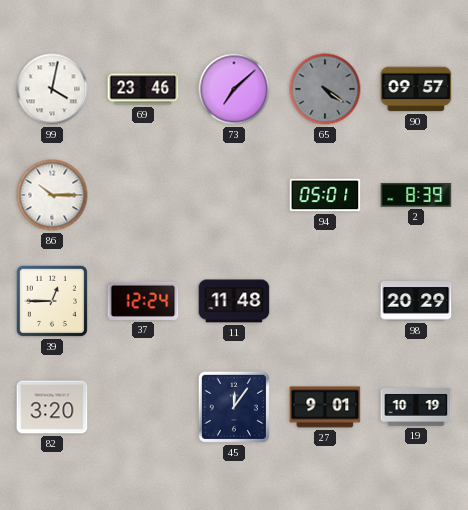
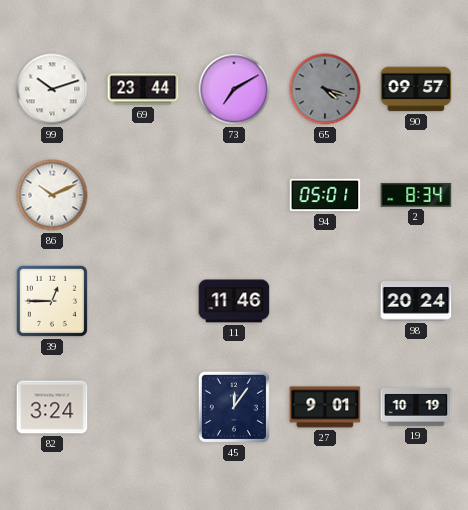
99: 4:02 -> 10:12
69: 23:46 -> 23:44
73: 7:08 -> 7:10
65: 4:21 -> 4:18
86: 10:15 -> 10:11
2: 8:39 -> 8:34
37: 12:24 -> none
11: 11:48 -> 11:46
98: 20:29 -> 20:24
82: 3:20 -> 3:24
